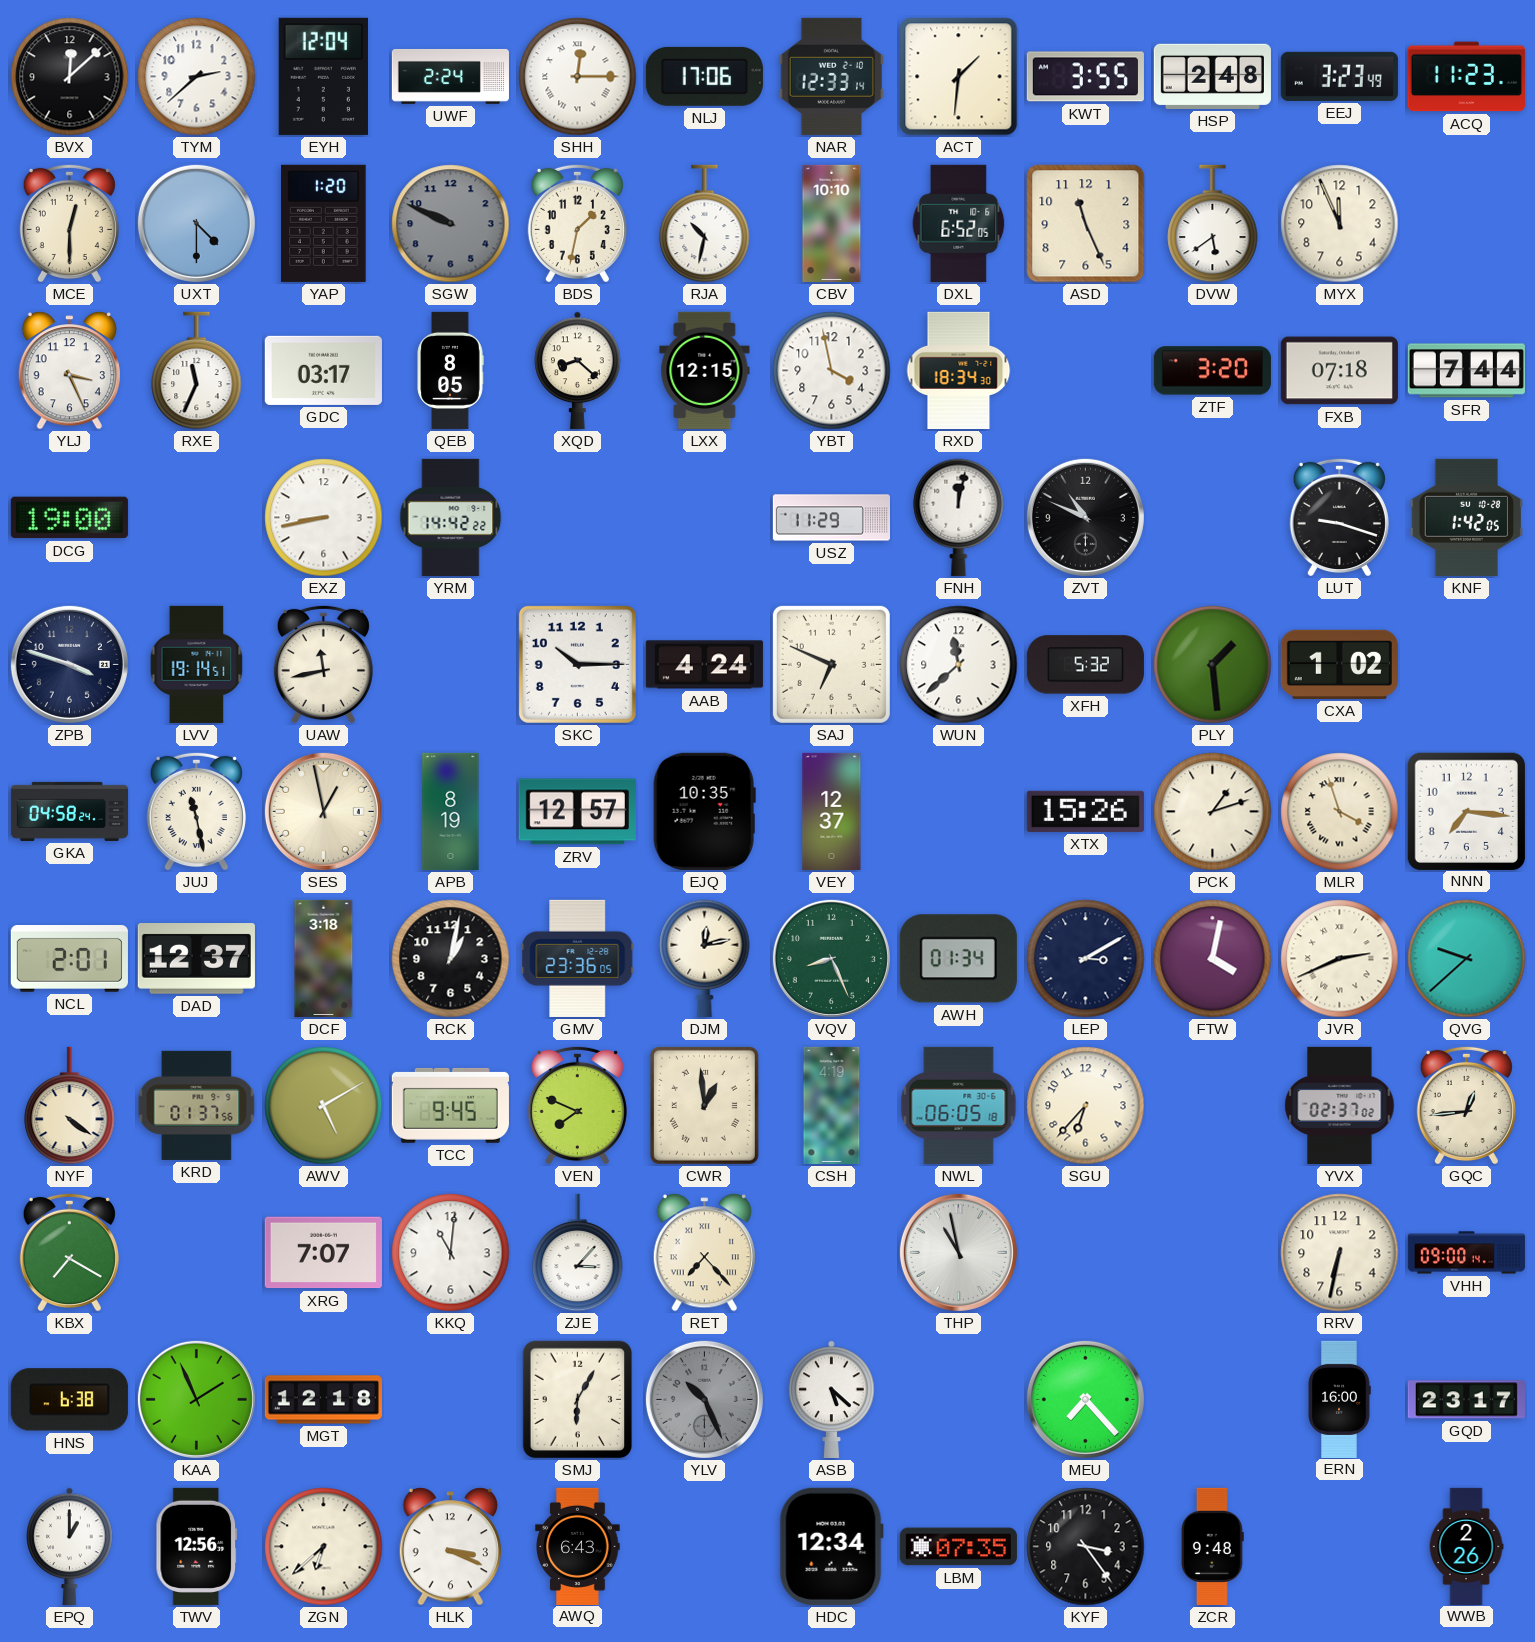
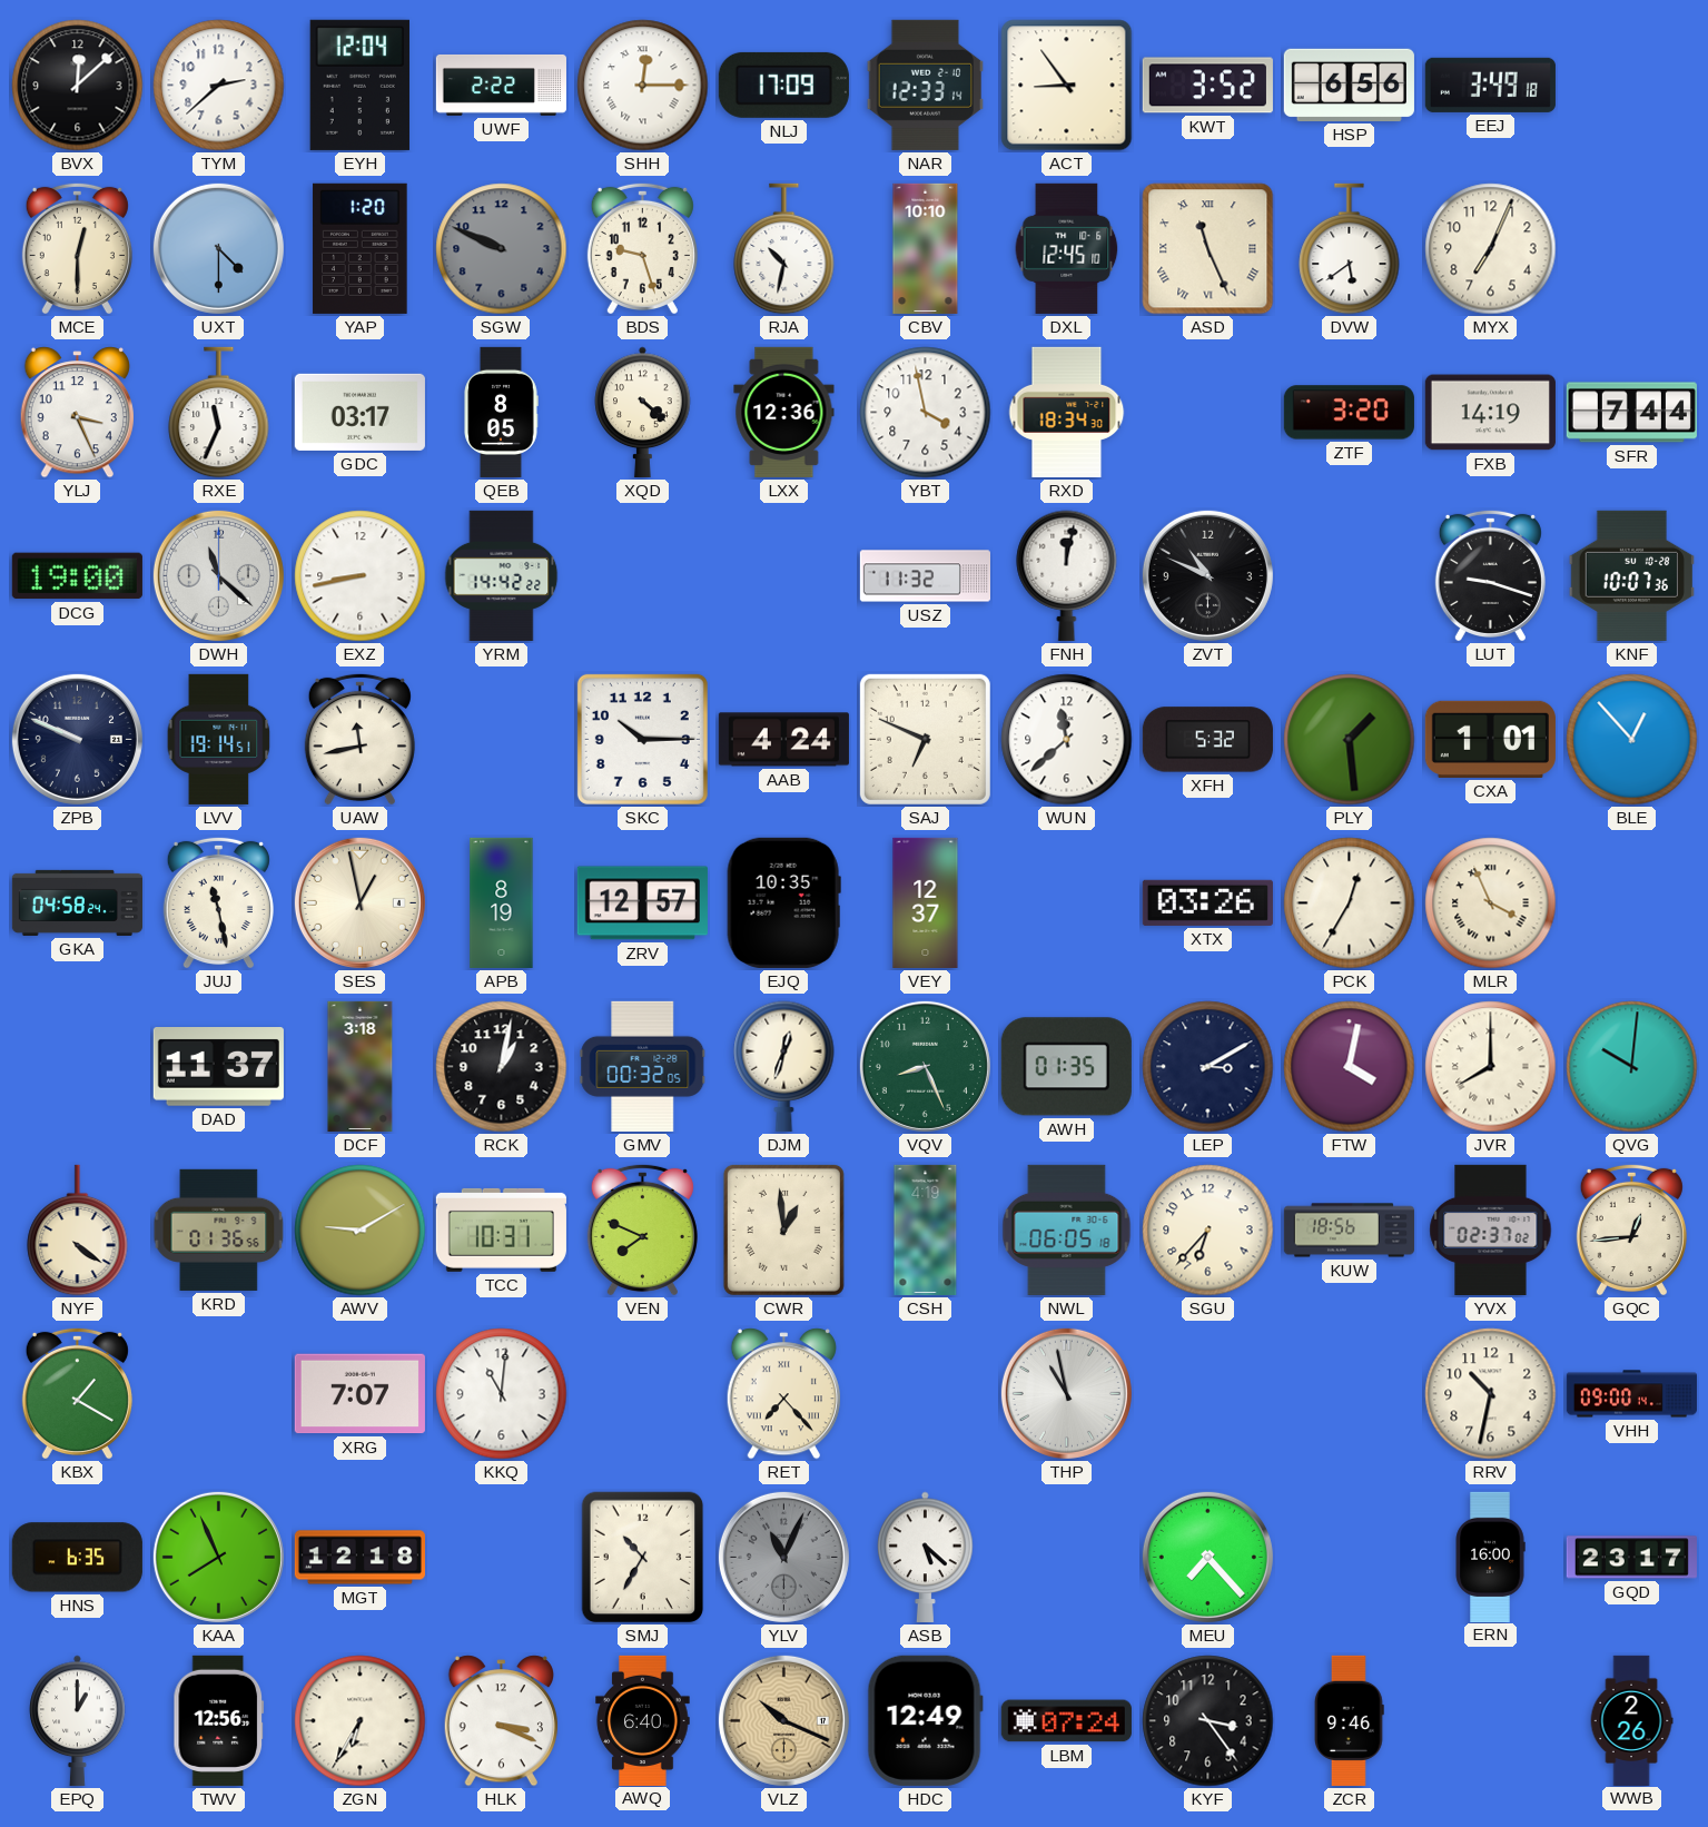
UWF: 2:24 -> 2:22
NLJ: 17:06 -> 17:09
ACT: 1:31 -> 8:54
KWT: 3:55 -> 3:52
HSP: 2:48 -> 6:56
EEJ: 3:23 -> 3:49
ACQ: 11:23 -> none
BDS: 1:32 -> 9:27
DXL: 6:52 -> 12:45
ASD numerals: Arabic -> Roman
MYX: 11:56 -> 7:04
XQD: 8:22 -> 4:22
LXX: 12:15 -> 12:36
FXB: 07:18 -> 14:19
DWH: none -> 11:22
USZ: 11:29 -> 11:32
KNF: 1:42 -> 10:07
ZPB: 3:48 -> 9:49
CXA: 1:02 -> 1:01
BLE: none -> 12:53
XTX: 15:26 -> 03:26
PCK: 1:12 -> 12:35
MLR: 3:57 -> 3:56
NNN: 7:16 -> none
NCL: 2:01 -> none
DAD: 12:37 -> 11:37
GMV: 23:36 -> 00:32
DJM: 12:13 -> 12:33
AWH: 01:34 -> 01:35
JVR: 2:41 -> 8:00
QVG: 9:38 -> 10:01
KRD: 01:37 -> 01:36
AWV: 5:10 -> 9:10
TCC: 9:45 -> 10:31
KUW: none -> 18:56
KBX: 7:20 -> 1:20
ZJE: 3:07 -> none
RRV: 6:32 -> 10:32
HNS: 6:38 -> 6:35
KAA: 1:56 -> 7:56
SMJ: 6:05 -> 10:35
YLV: 10:26 -> 11:04
ZGN: 6:38 -> 6:35
AWQ: 6:43 -> 6:40
VLZ: none -> 10:19
HDC: 12:34 -> 12:49
LBM: 07:35 -> 07:24
ZCR: 9:48 -> 9:46
